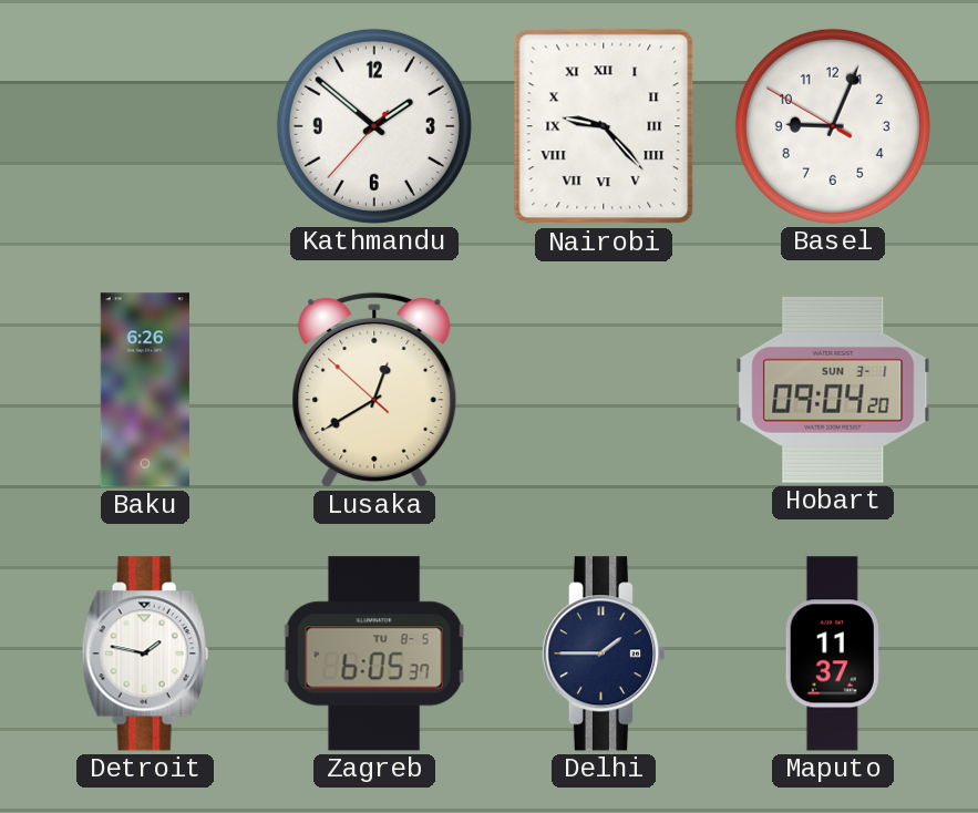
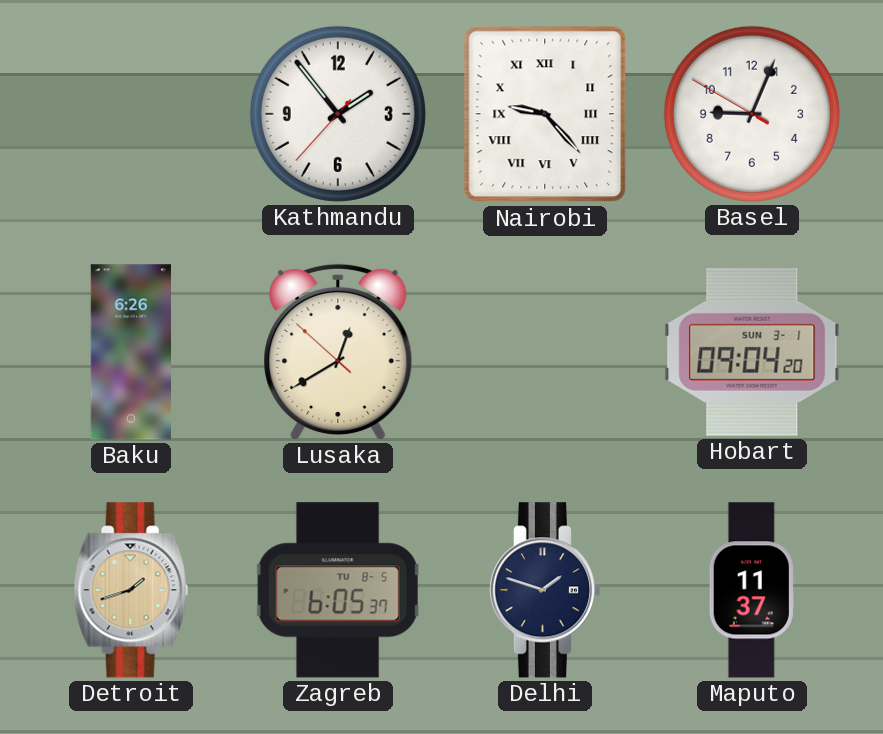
Kathmandu: 1:51 -> 1:53
Detroit: 1:47 -> 1:42
Detroit dial: white -> champagne
Delhi: 1:45 -> 1:48
